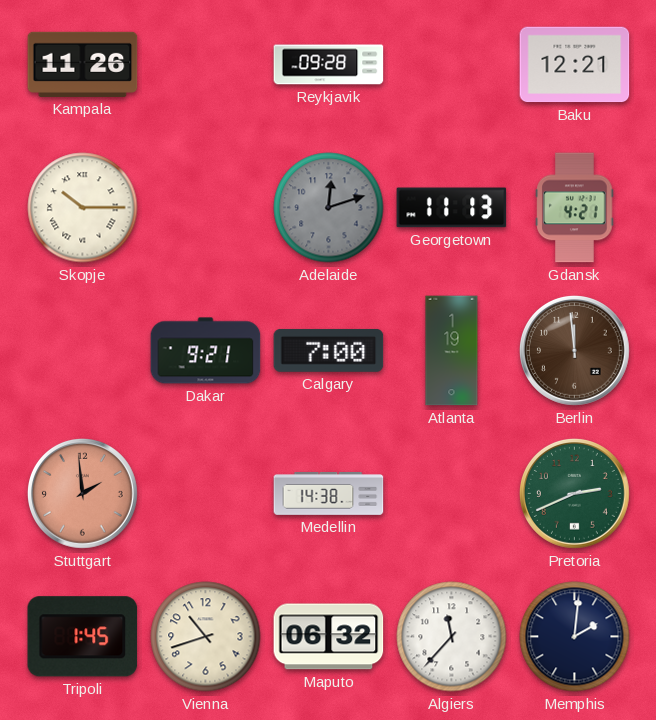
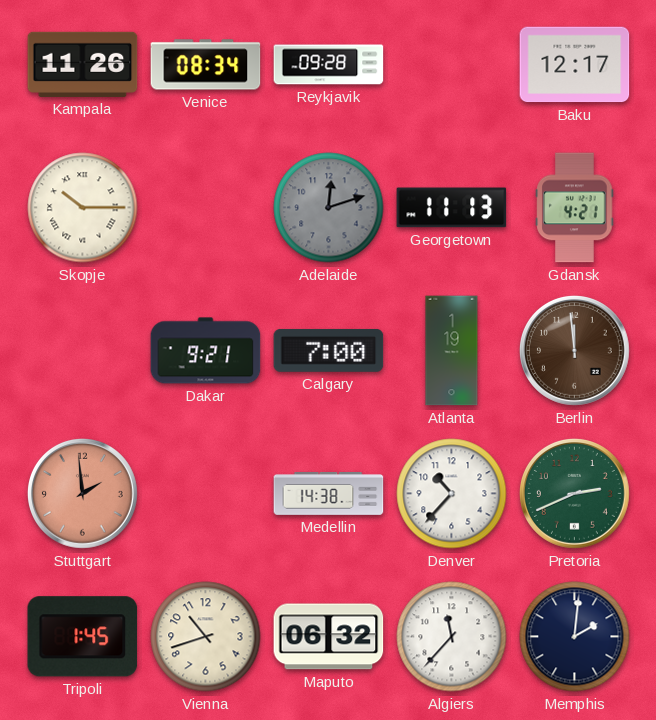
Venice: none -> 08:34
Baku: 12:21 -> 12:17
Denver: none -> 10:37
